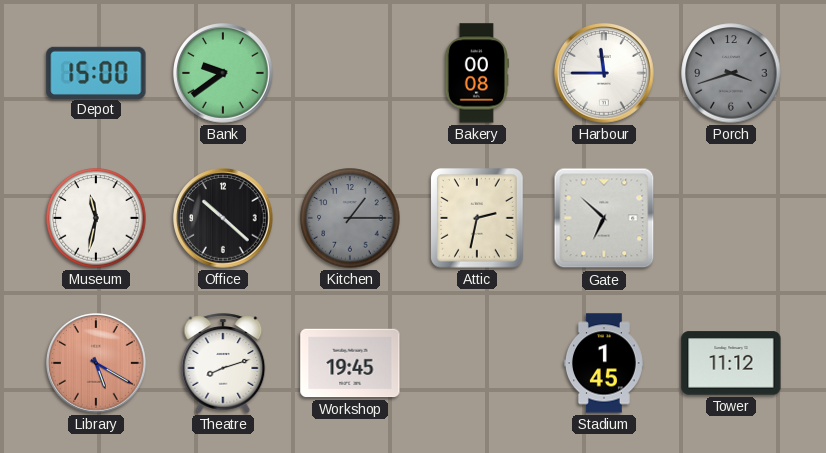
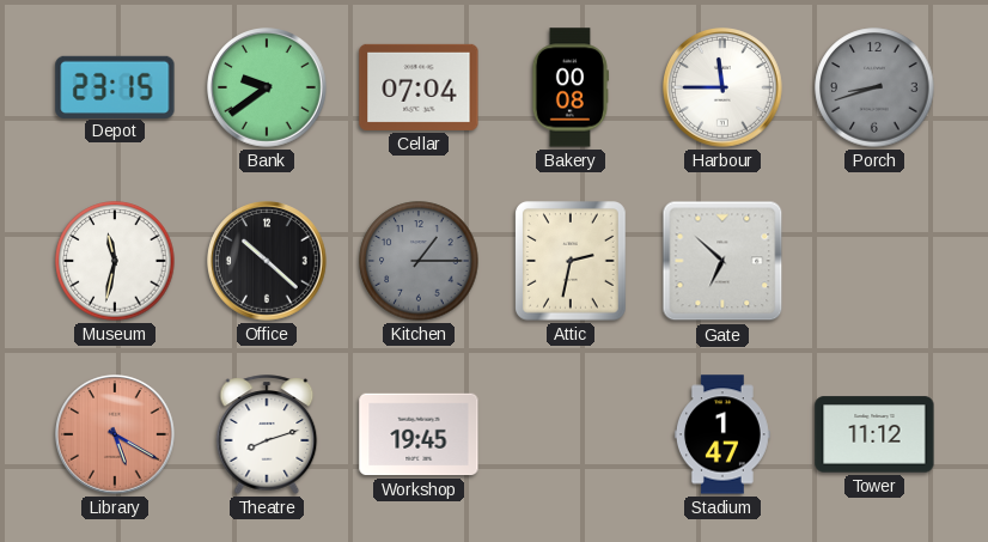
Depot: 15:00 -> 23:15
Cellar: none -> 07:04
Porch: 3:42 -> 8:42
Stadium: 1:45 -> 1:47
